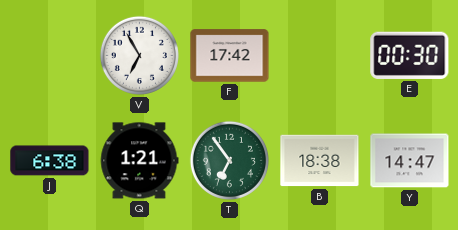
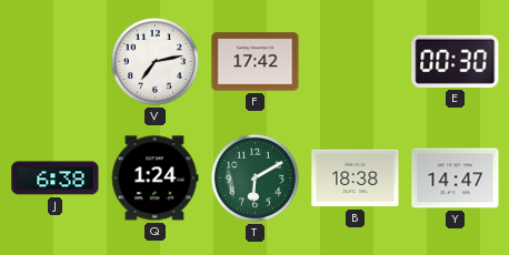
V: 6:55 -> 7:13
Q: 1:21 -> 1:24
T: 6:54 -> 6:10
